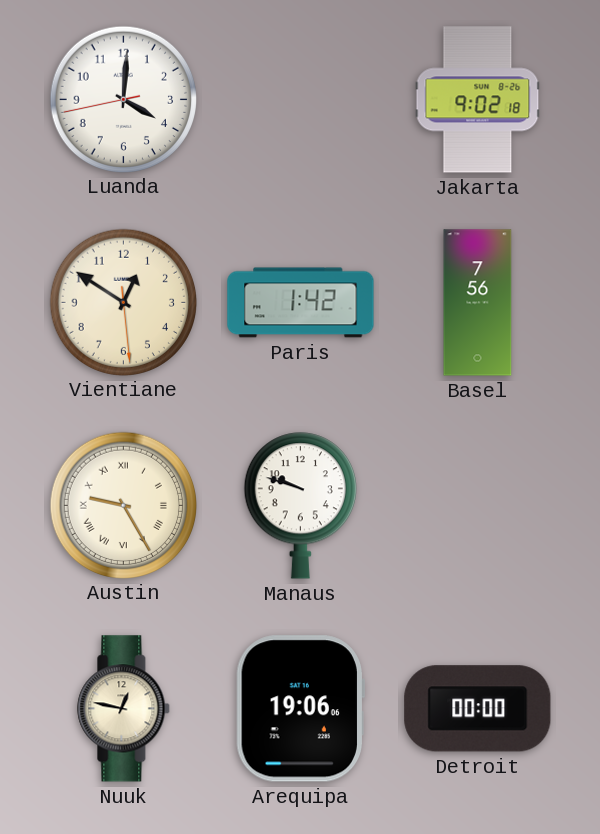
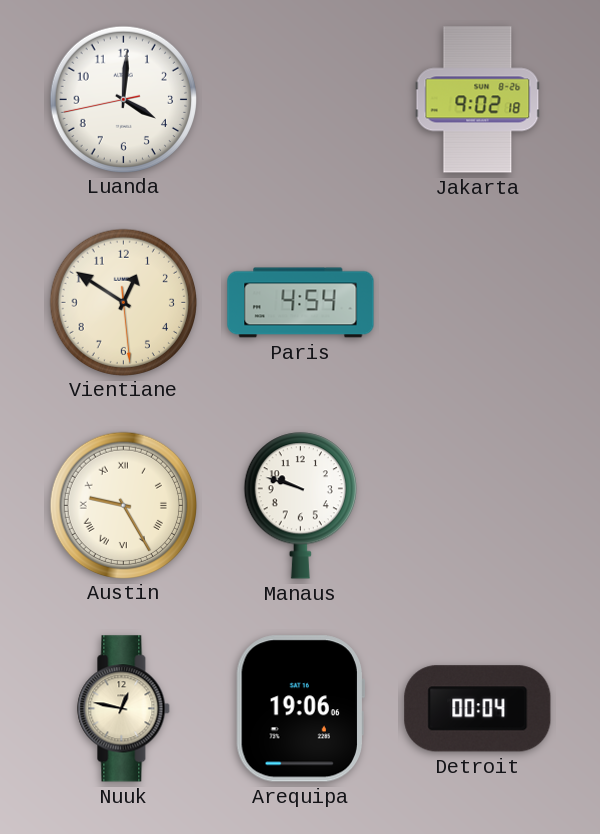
Paris: 1:42 -> 4:54
Basel: 7:56 -> none
Detroit: 00:00 -> 00:04
